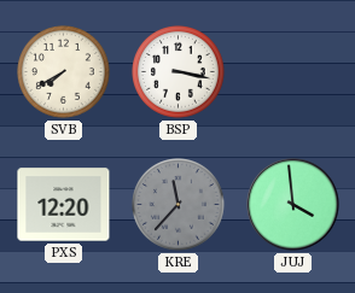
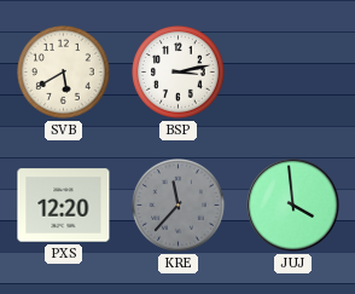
SVB: 7:40 -> 5:40
BSP: 3:17 -> 3:13
